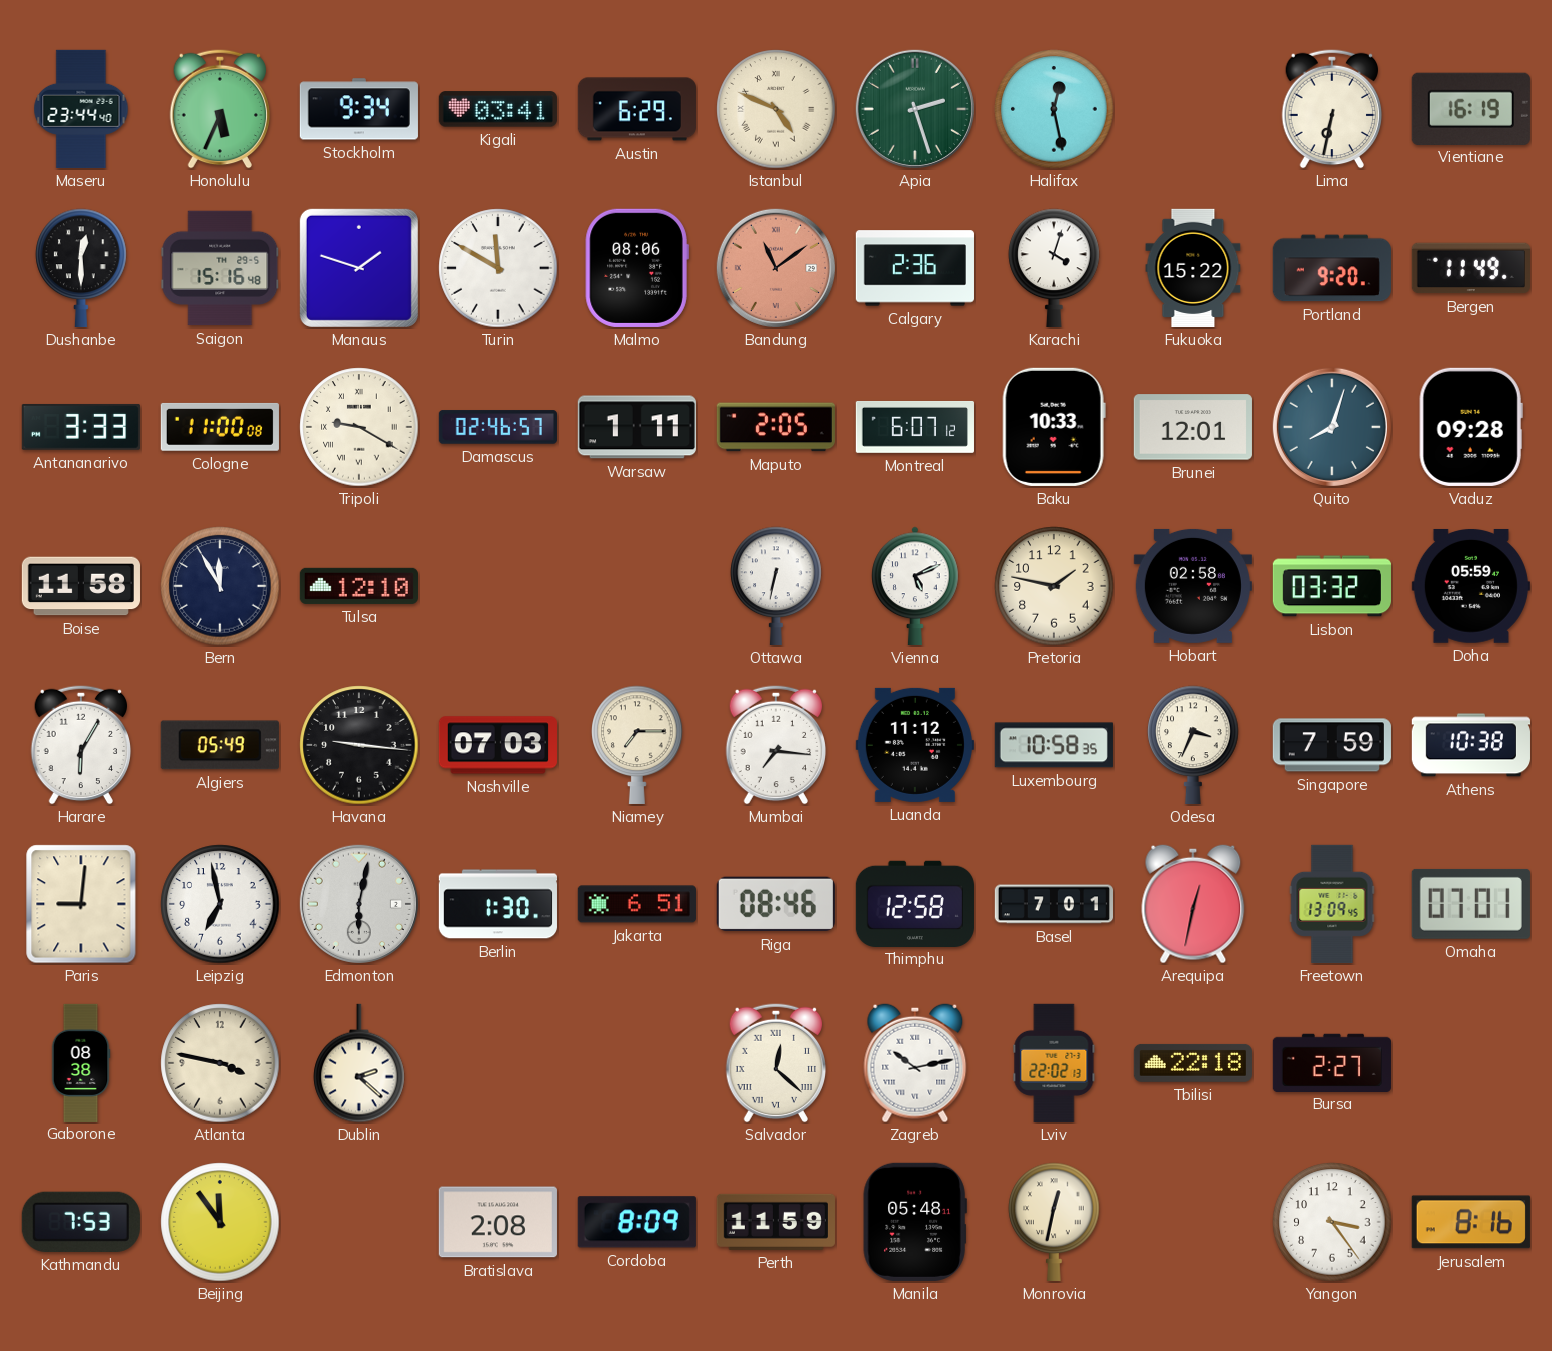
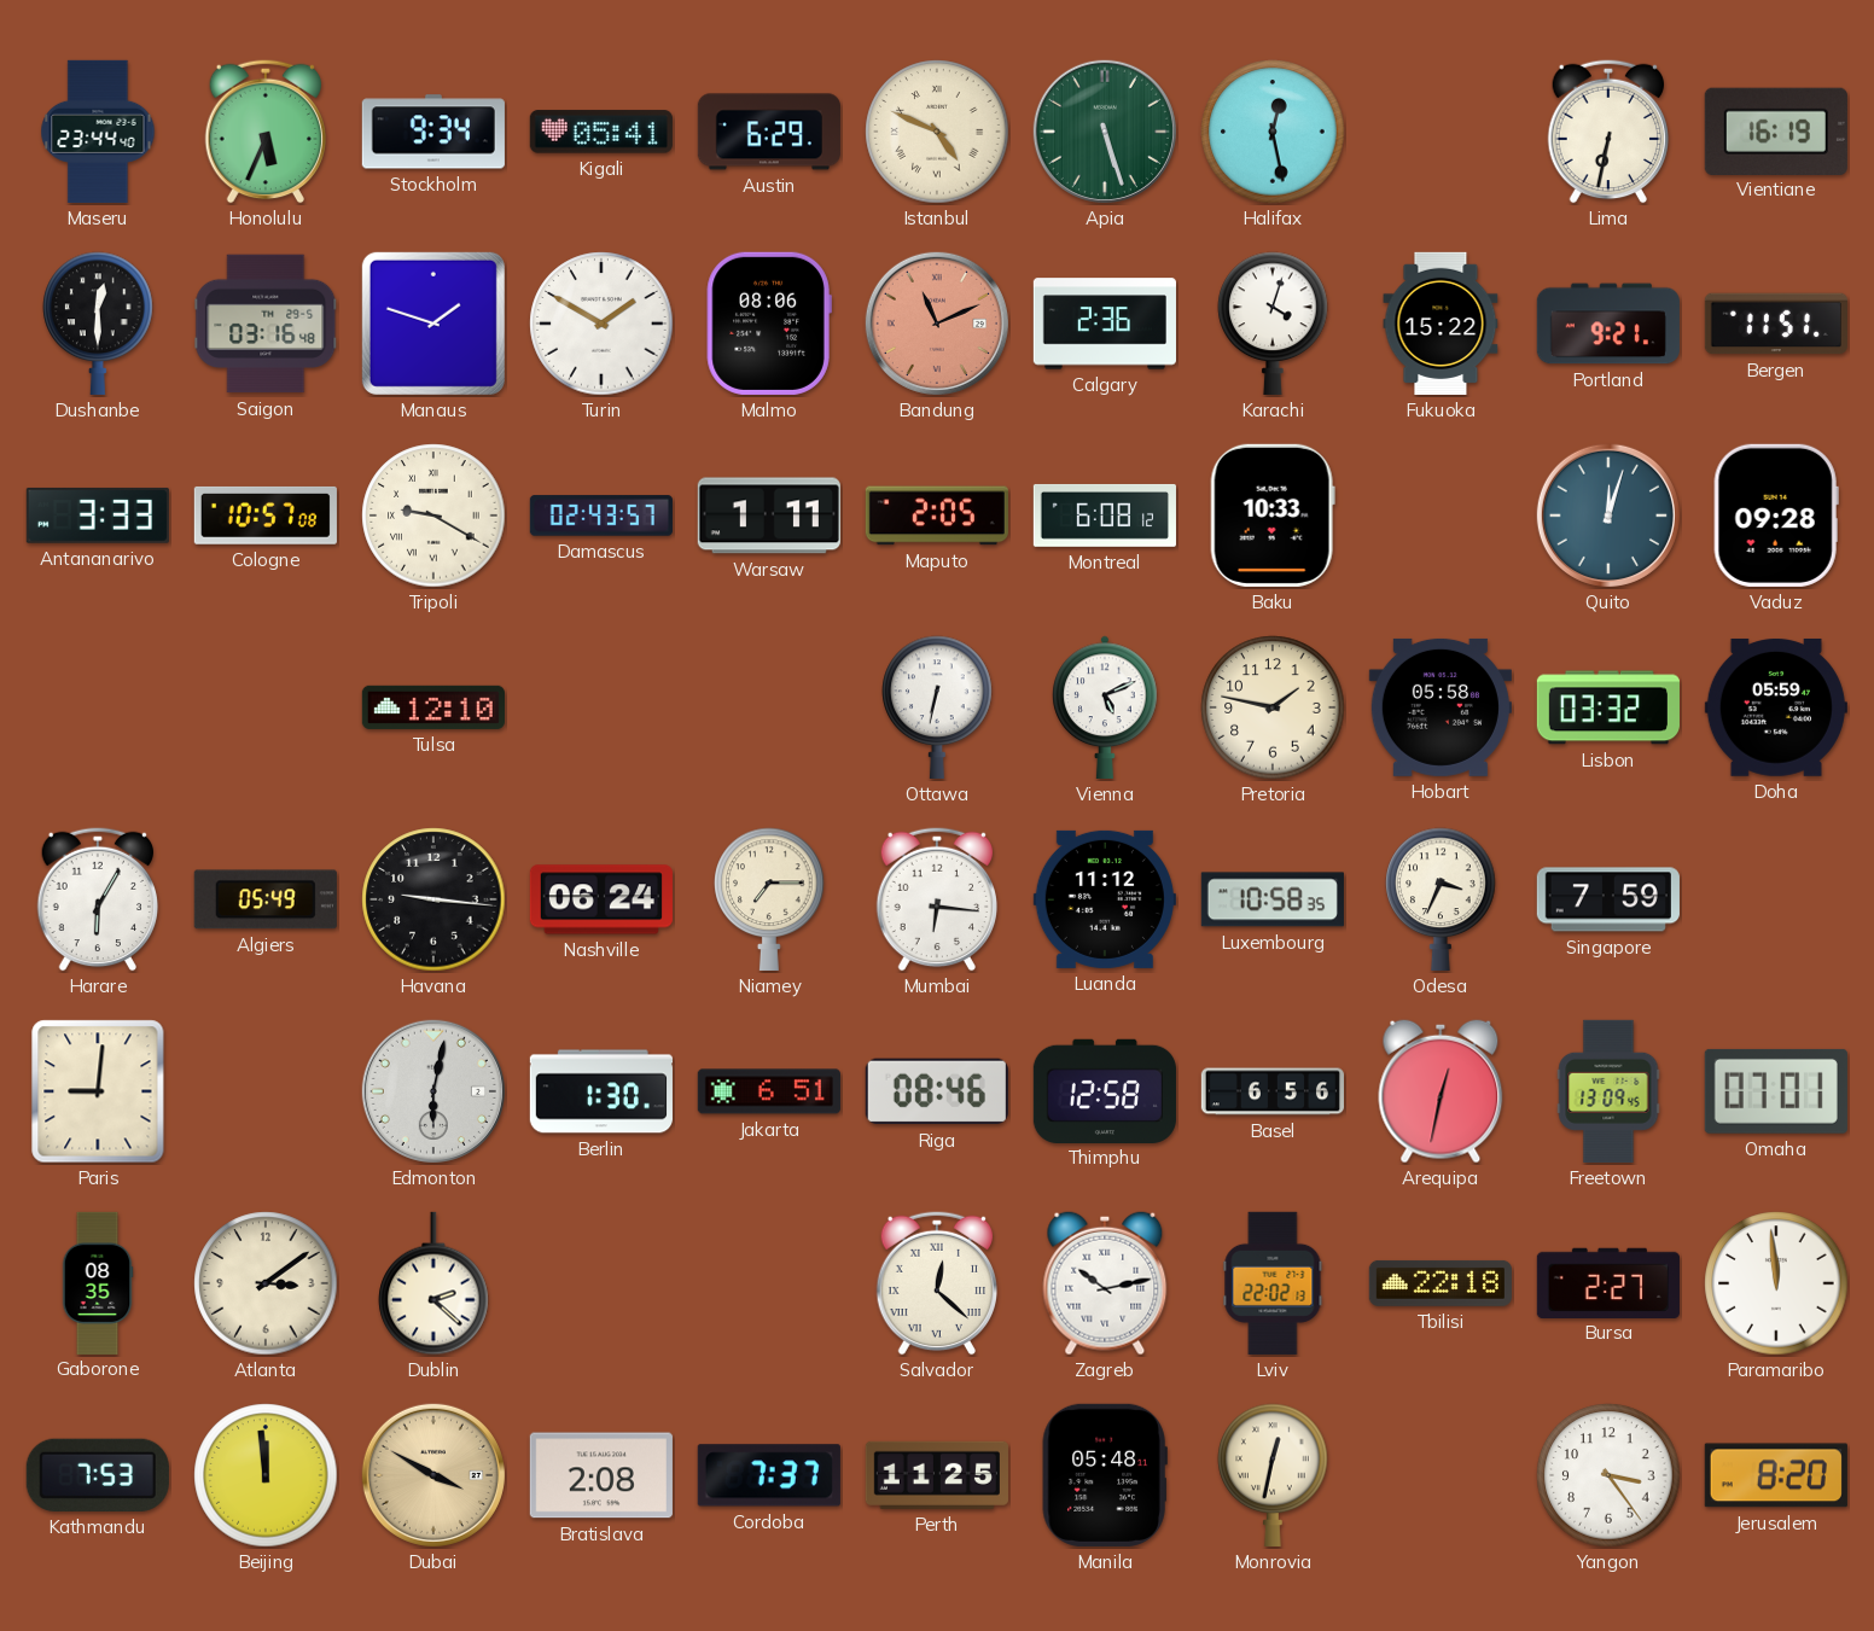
Kigali: 03:41 -> 05:41
Apia: 2:27 -> 5:27
Saigon: 15:16 -> 03:16
Turin: 11:50 -> 1:50
Bandung: 11:09 -> 11:11
Portland: 9:20 -> 9:21
Bergen: 11:49 -> 11:51
Cologne: 11:00 -> 10:57
Damascus: 02:46 -> 02:43
Montreal: 6:07 -> 6:08
Brunei: 12:01 -> none
Quito: 8:03 -> 12:03
Boise: 11:58 -> none
Bern: 11:55 -> none
Hobart: 02:58 -> 05:58
Nashville: 07:03 -> 06:24
Mumbai: 7:16 -> 6:16
Athens: 10:38 -> none
Leipzig: 6:58 -> none
Basel: 7:01 -> 6:56
Gaborone: 08:38 -> 08:35
Atlanta: 3:47 -> 3:09
Paramaribo: none -> 11:59
Beijing: 11:54 -> 11:59
Dubai: none -> 3:50
Cordoba: 8:09 -> 7:37
Perth: 11:59 -> 11:25
Jerusalem: 8:16 -> 8:20
